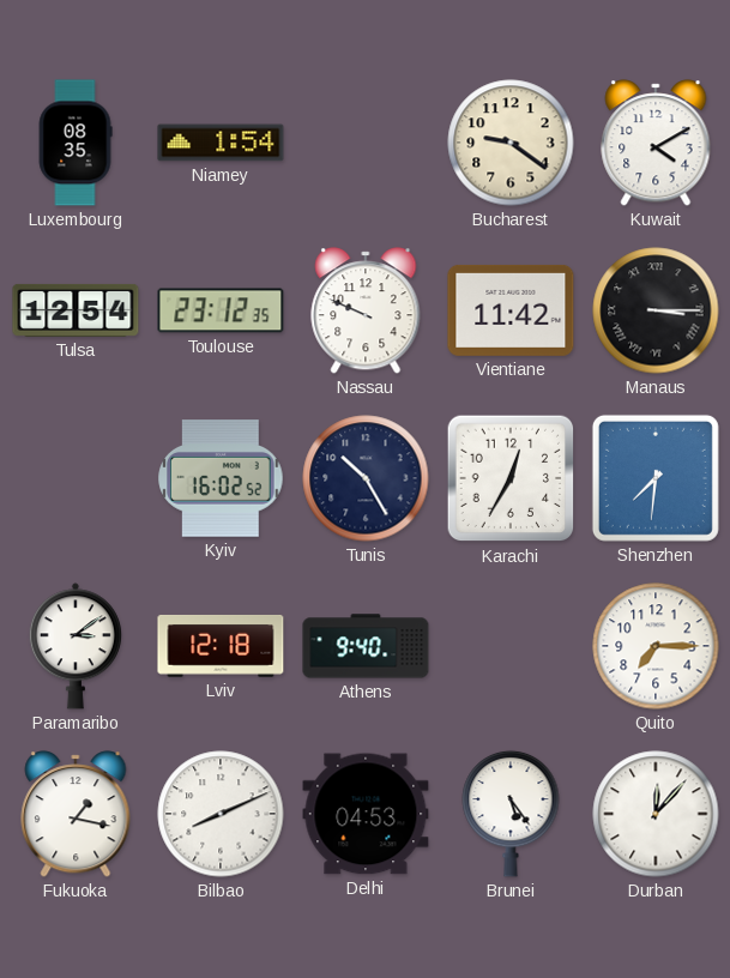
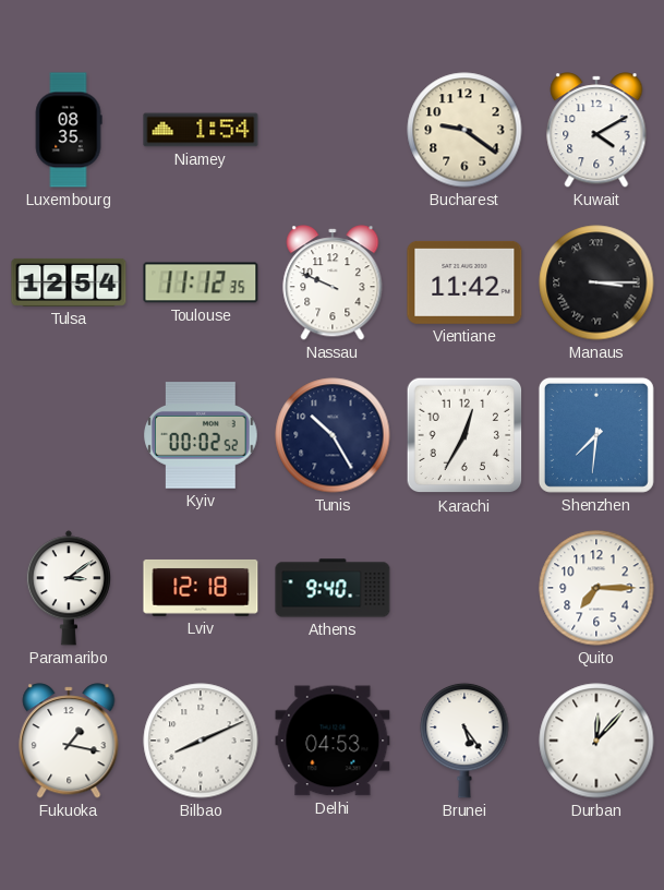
Toulouse: 23:12 -> 11:12
Kyiv: 16:02 -> 00:02
